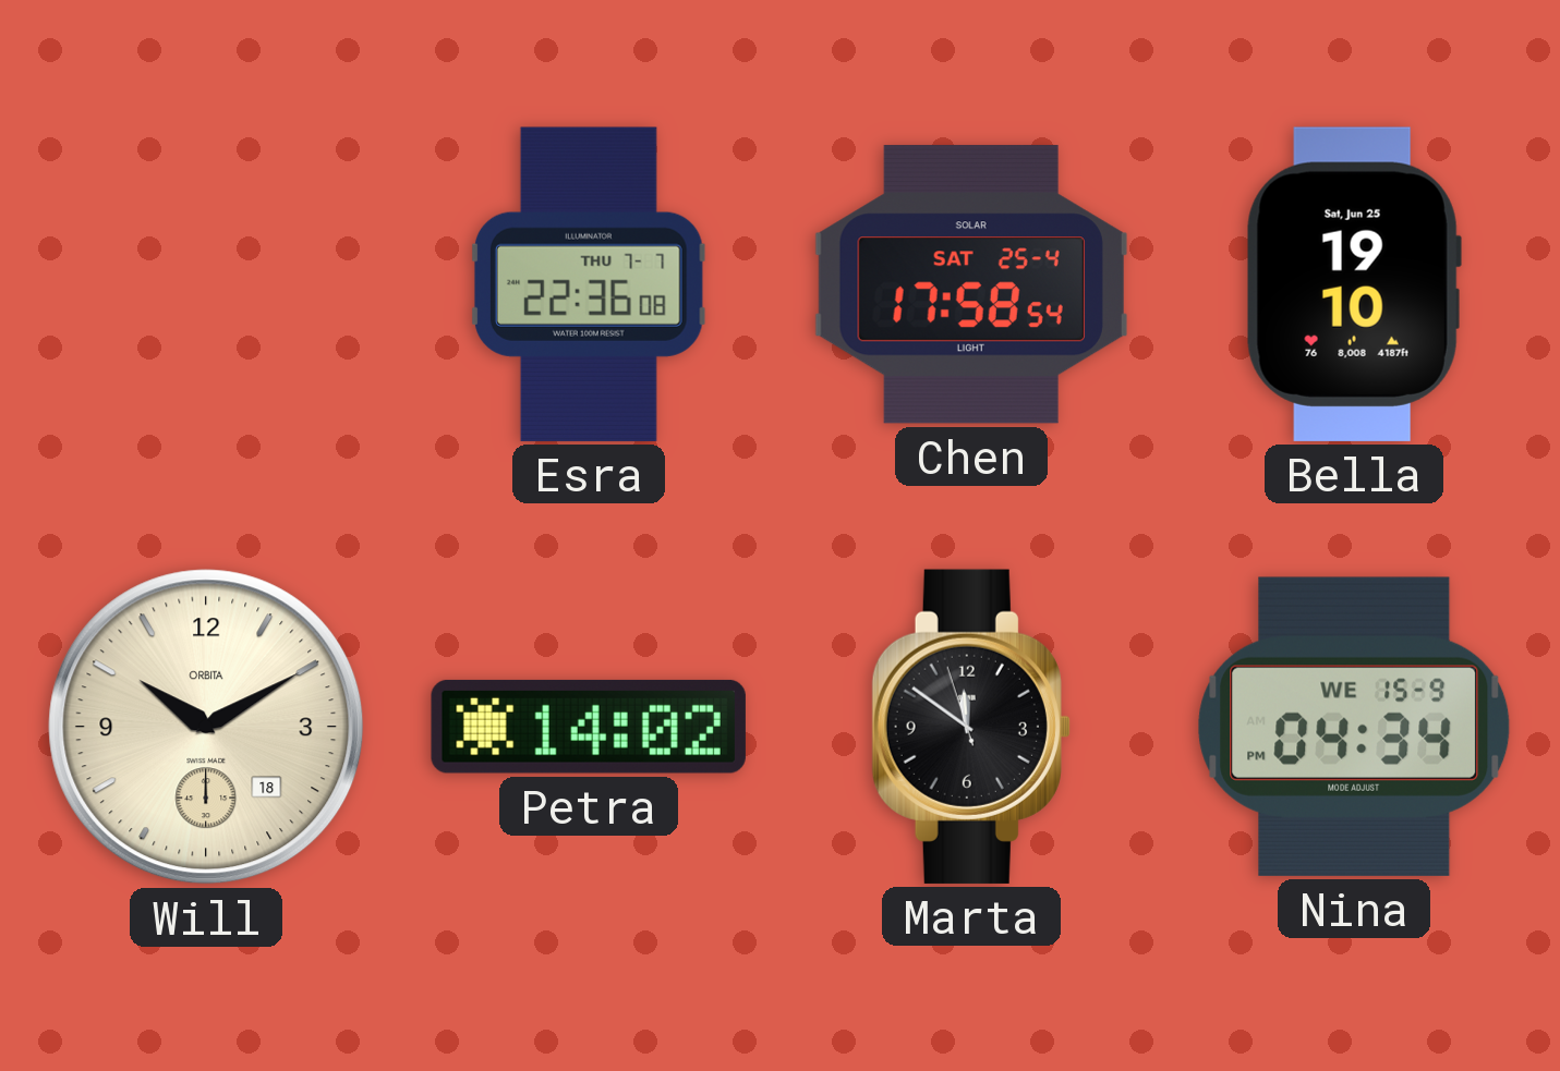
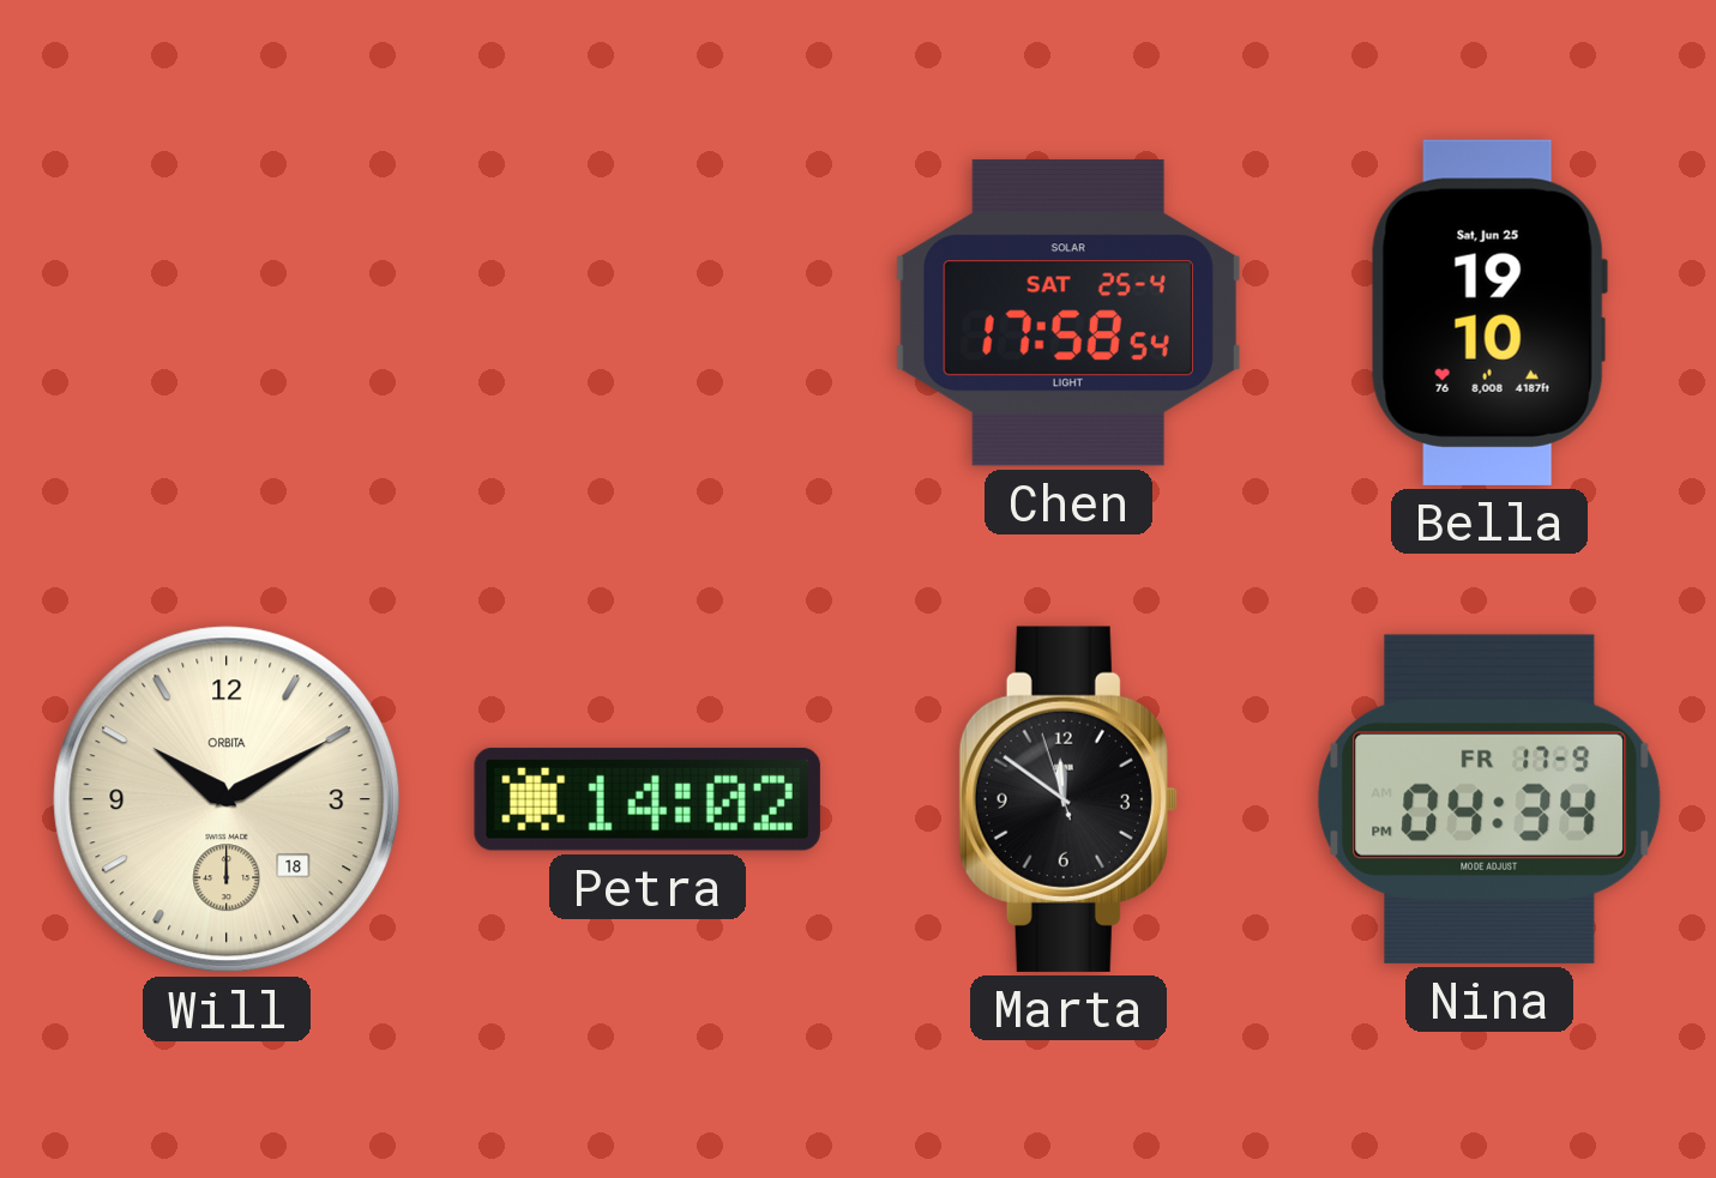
Esra: 22:36 -> none
Nina date: WE 15-9 -> FR 17-9
